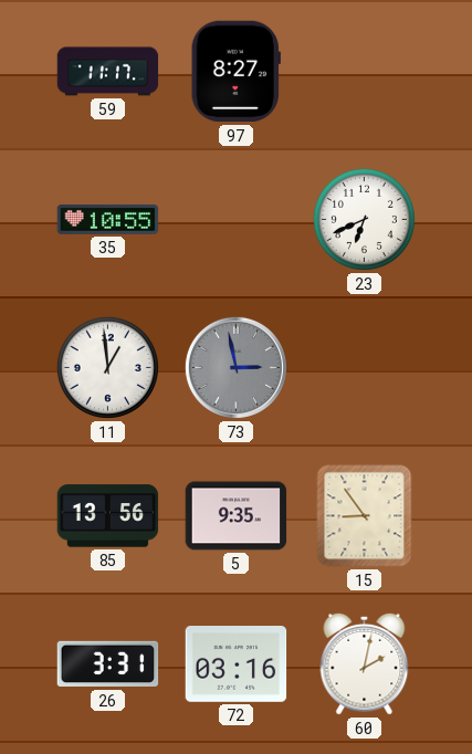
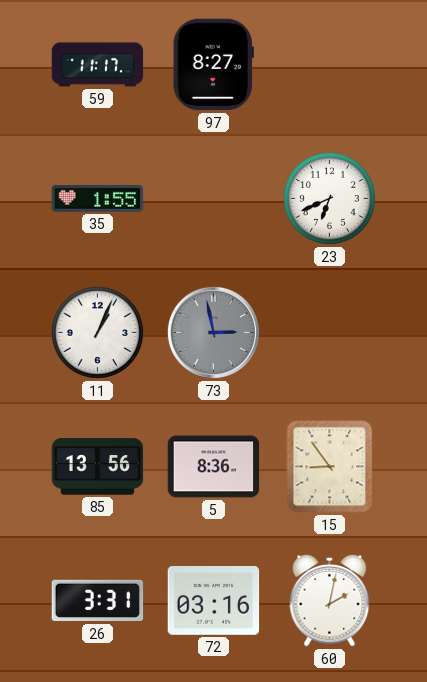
35: 10:55 -> 1:55
11: 12:59 -> 1:04
5: 9:35 -> 8:36
